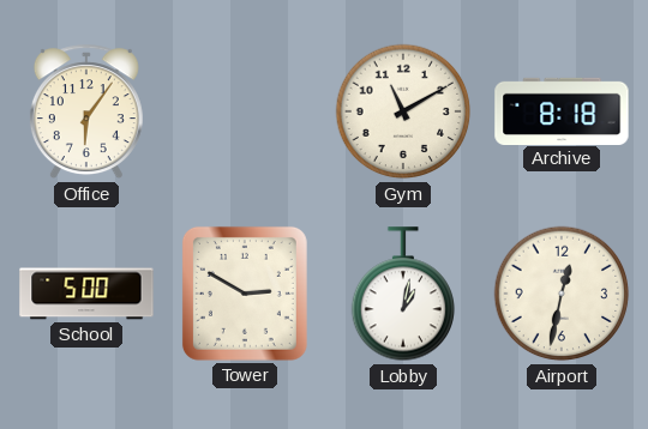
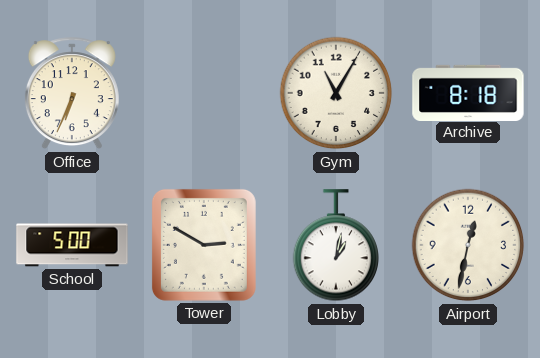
Office: 6:06 -> 6:34
Gym: 11:10 -> 11:05
